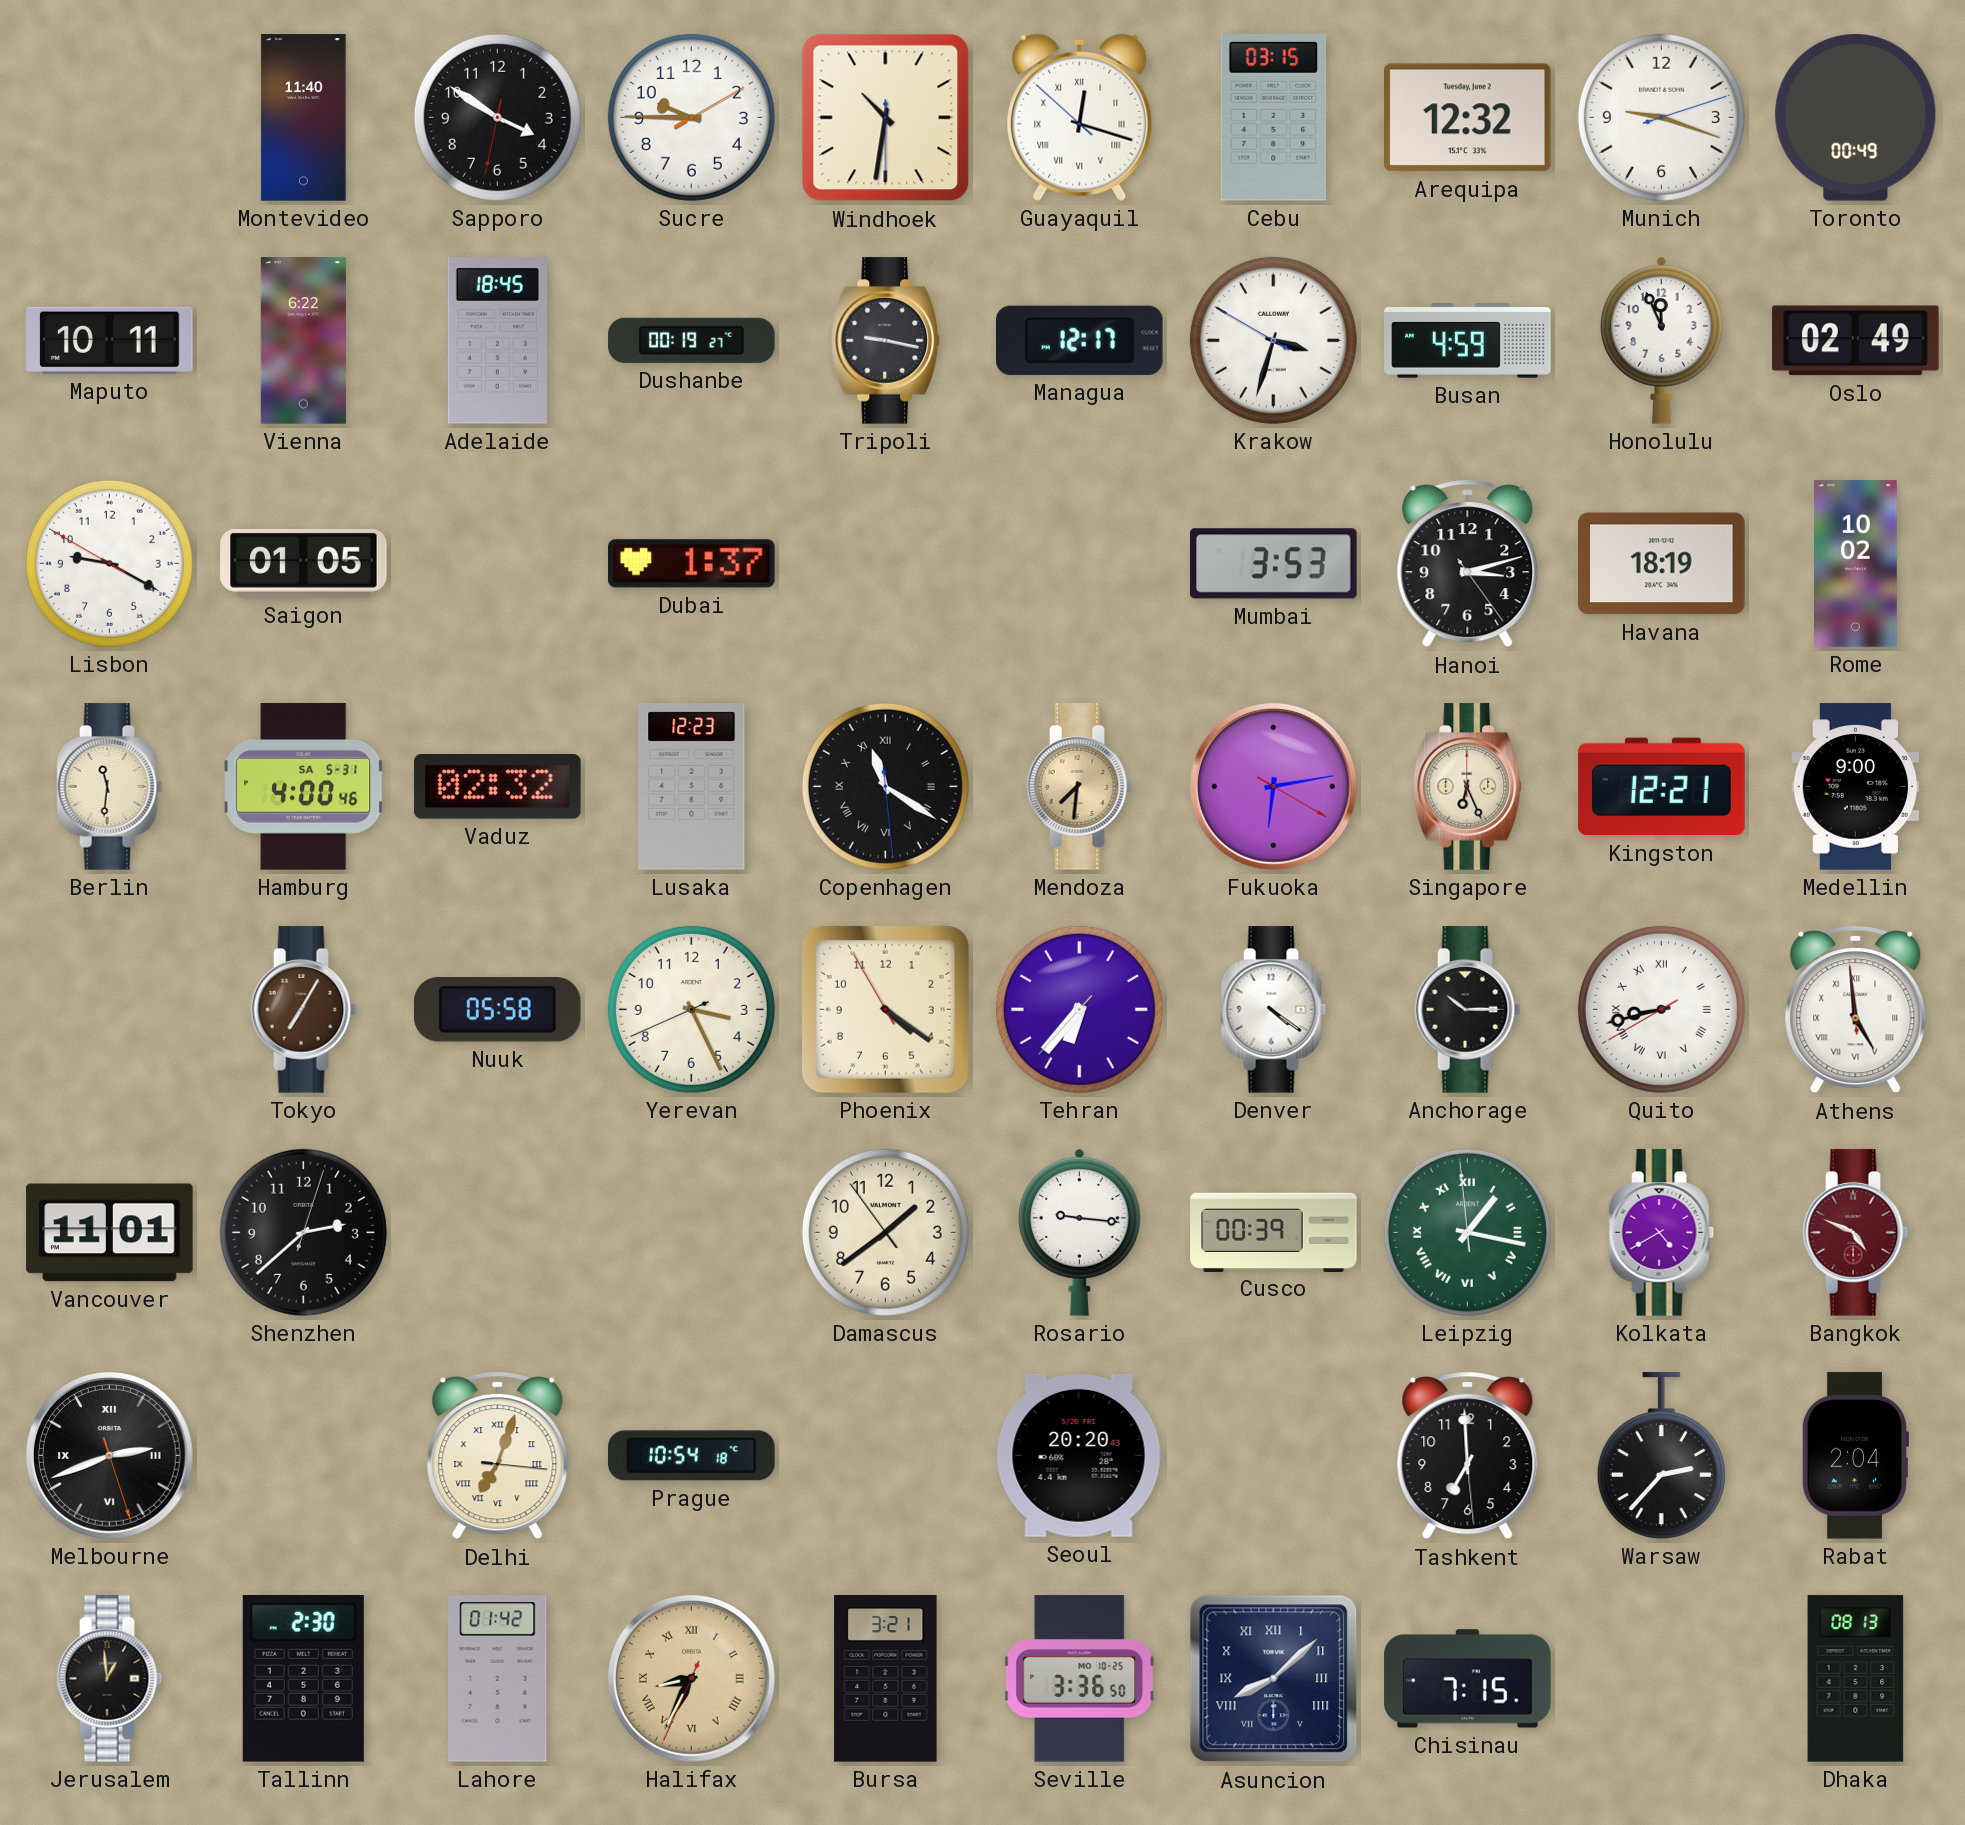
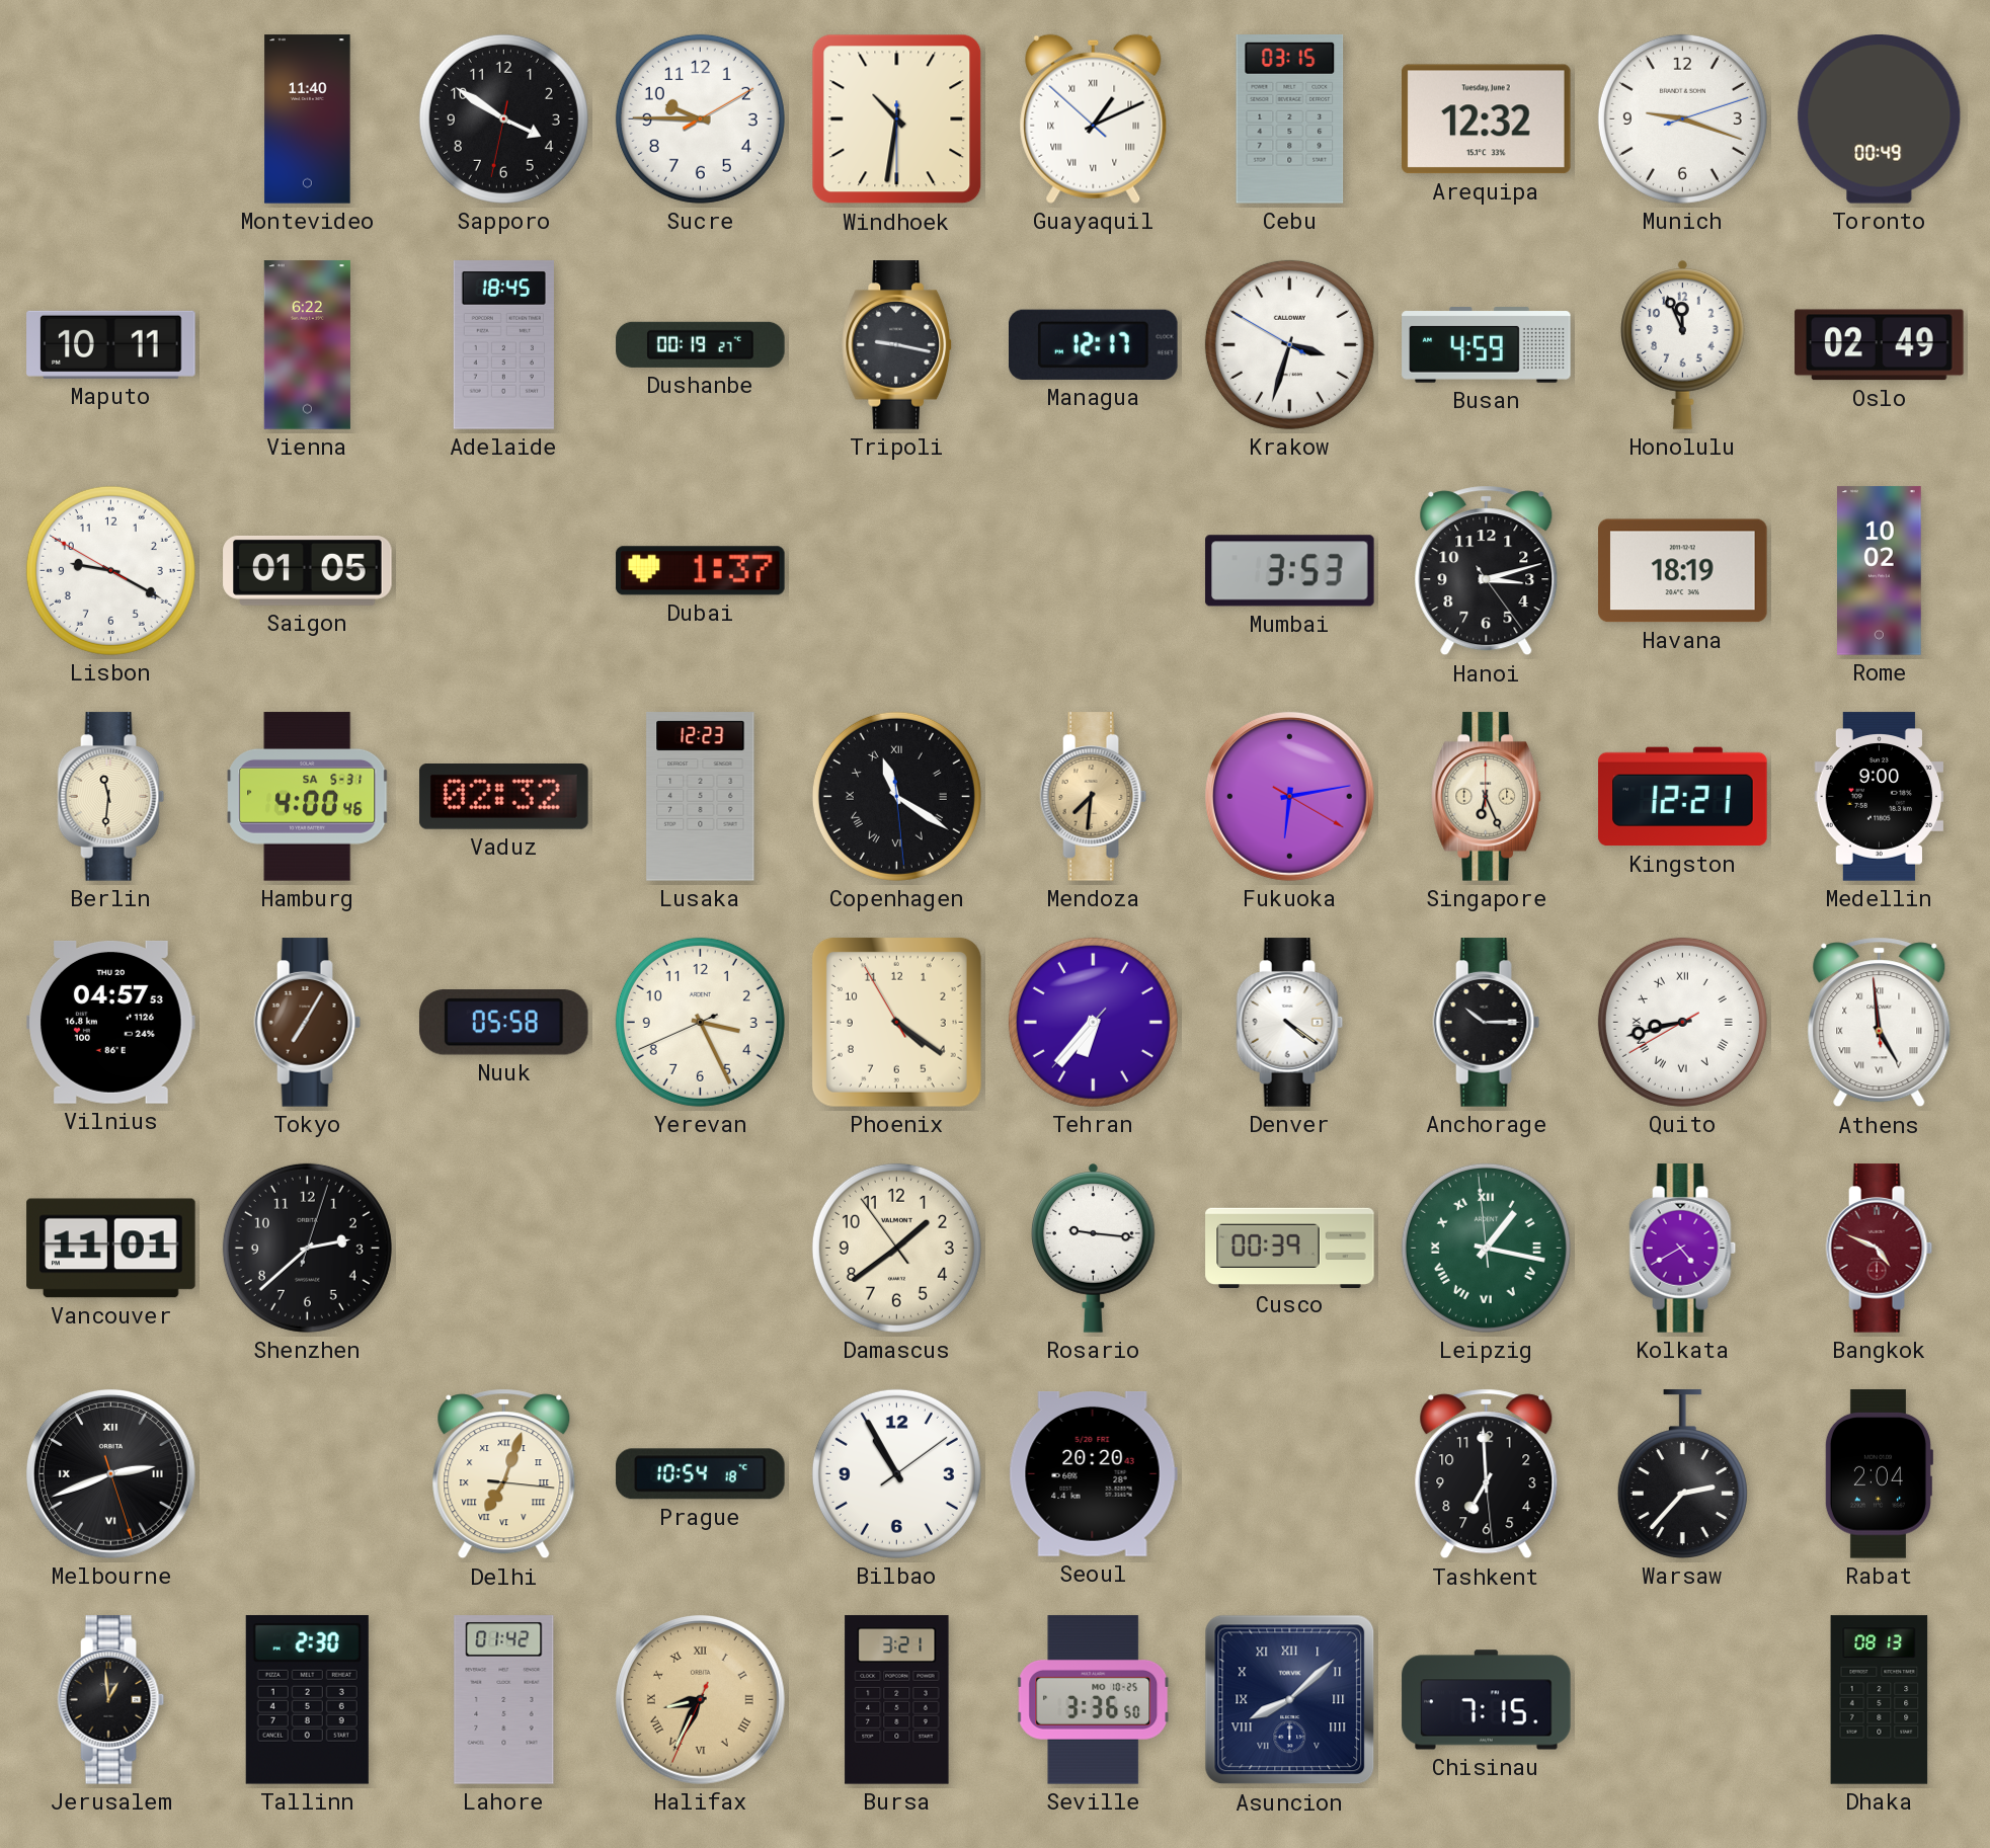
Guayaquil: 12:17 -> 1:10
Vilnius: none -> 04:57
Bilbao: none -> 10:55
